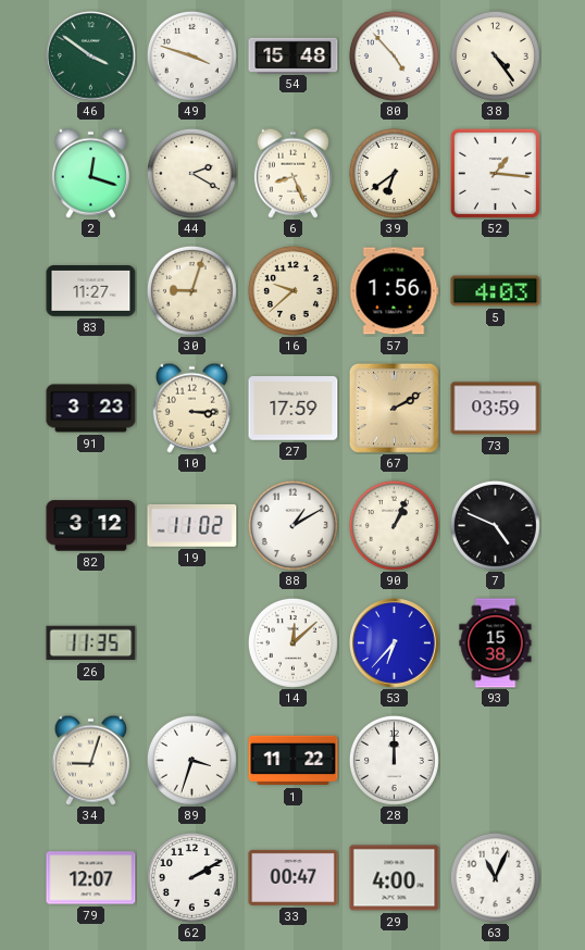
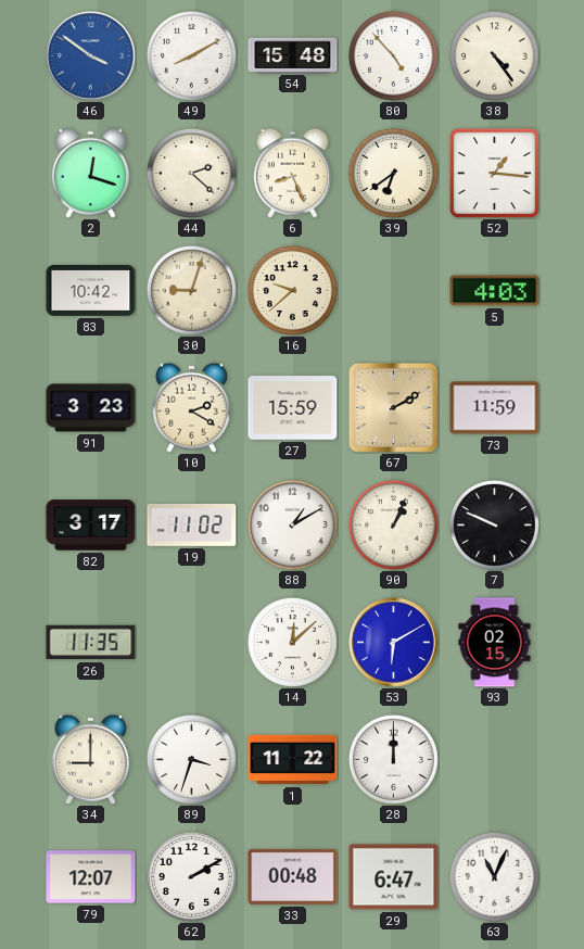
46 dial: green -> blue
49: 3:48 -> 8:10
44: 2:20 -> 2:22
83: 11:27 -> 10:42
57: 1:56 -> none
10: 3:15 -> 2:20
27: 17:59 -> 15:59
73: 03:59 -> 11:59
82: 3:12 -> 3:17
7: 4:49 -> 9:49
53: 6:37 -> 6:10
93: 15:38 -> 02:15
34: 9:03 -> 9:00
33: 00:47 -> 00:48
29: 4:00 -> 6:47
